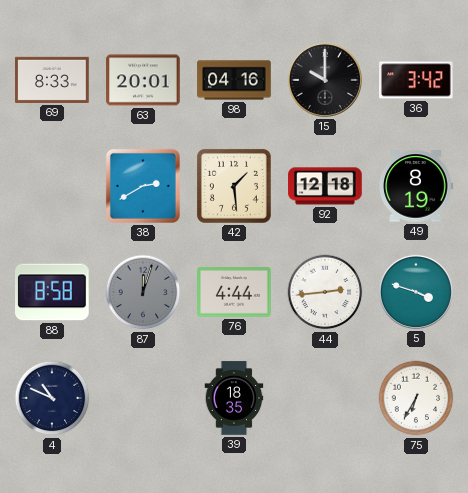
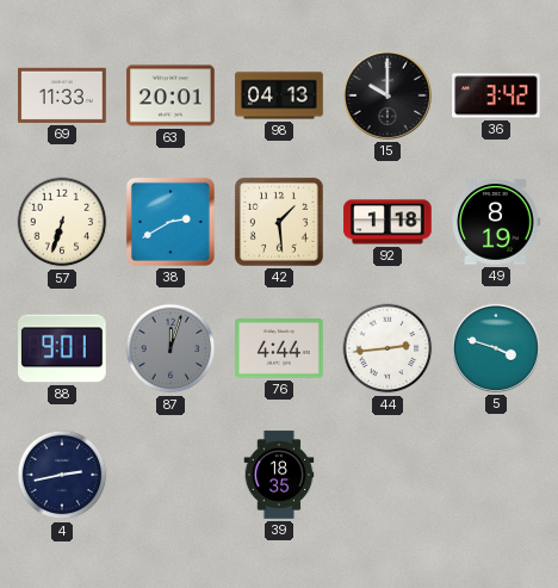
69: 8:33 -> 11:33
98: 04:16 -> 04:13
57: none -> 6:33
92: 12:18 -> 1:18
88: 8:58 -> 9:01
4: 10:49 -> 2:43
75: 6:35 -> none
